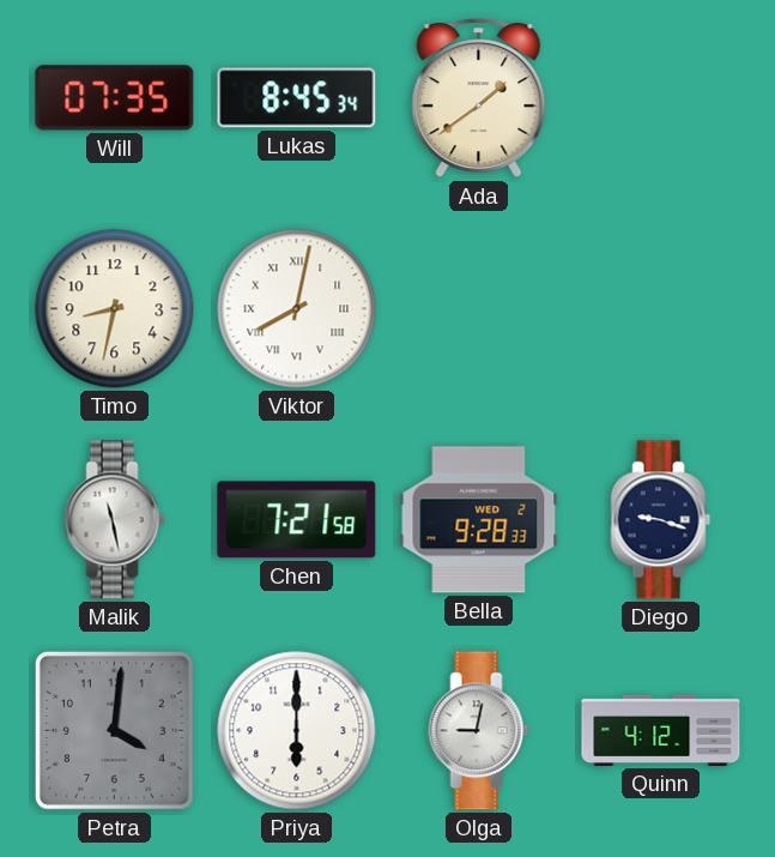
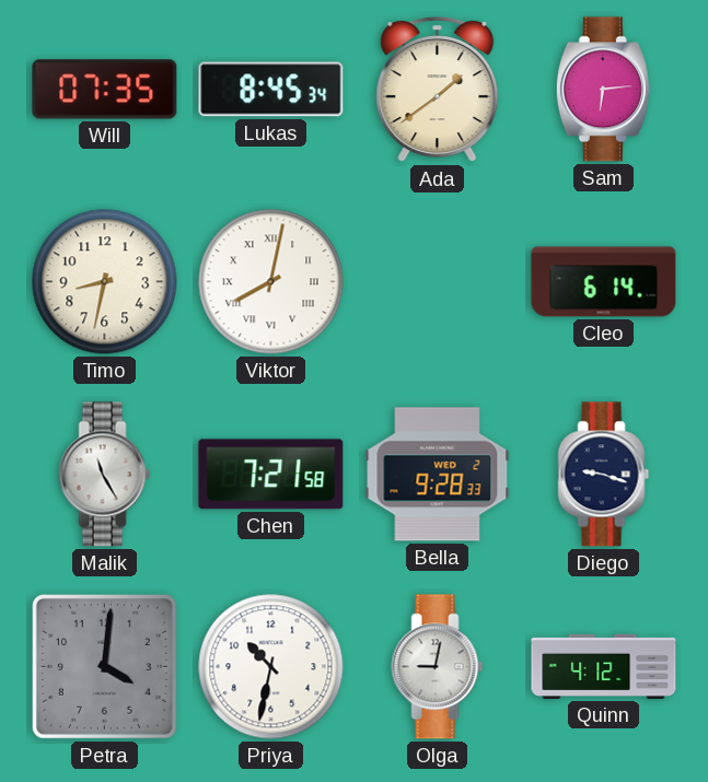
Sam: none -> 6:14
Cleo: none -> 6:14
Malik: 11:28 -> 11:25
Priya: 6:00 -> 10:32
